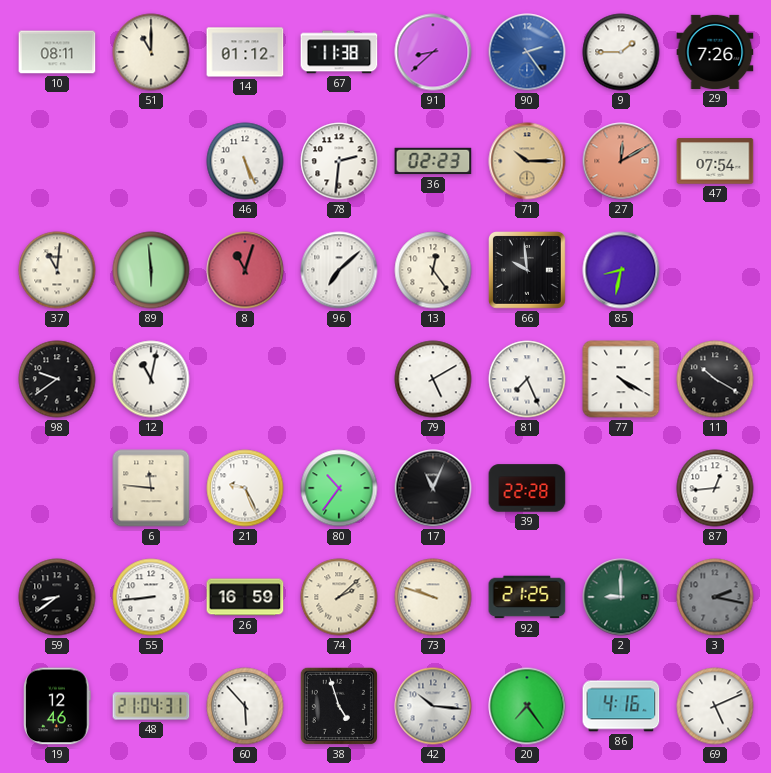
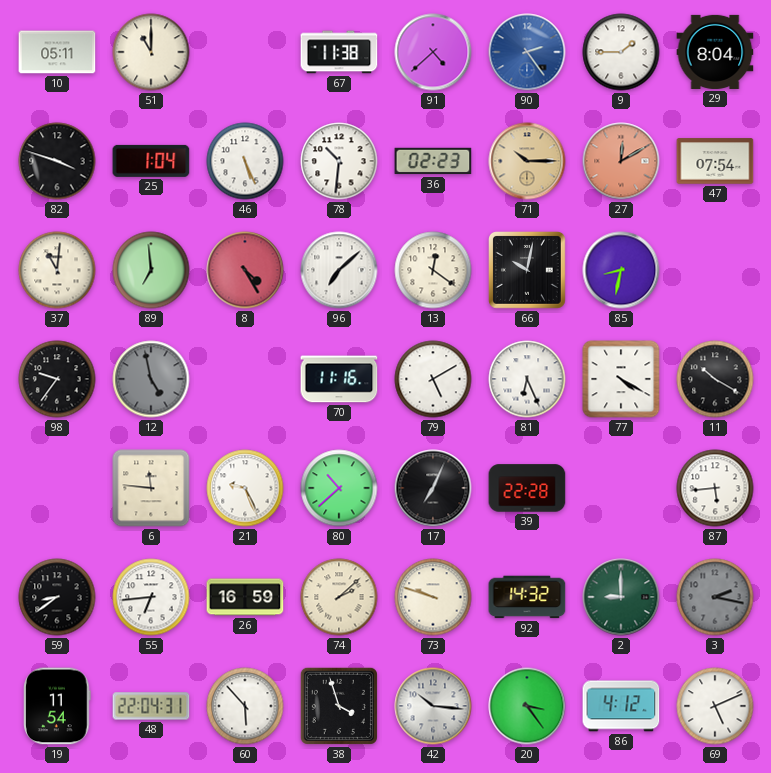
10: 08:11 -> 05:11
14: 01:12 -> none
91: 8:38 -> 4:38
29: 7:26 -> 8:04
82: none -> 3:48
25: none -> 1:04
78: 2:31 -> 10:31
89: 5:59 -> 6:59
8: 11:03 -> 4:25
13: 12:24 -> 12:21
66: 9:59 -> 10:02
98: 9:39 -> 9:36
12: 11:02 -> 4:58
12 dial: white -> grey
70: none -> 11:16
81: 7:26 -> 6:26
80: 10:36 -> 10:38
17: 11:04 -> 7:04
87: 12:44 -> 5:44
55: 8:44 -> 6:44
92: 21:25 -> 14:32
19: 12:46 -> 11:54
48: 21:04 -> 22:04
38: 4:57 -> 3:57
20: 7:24 -> 3:24
86: 4:16 -> 4:12
